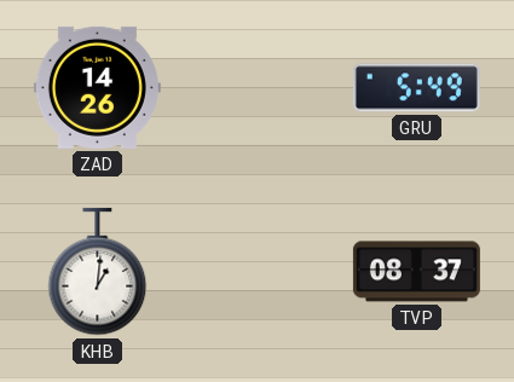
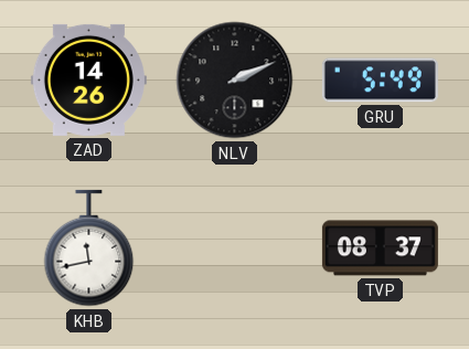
NLV: none -> 2:11
KHB: 1:01 -> 11:43
